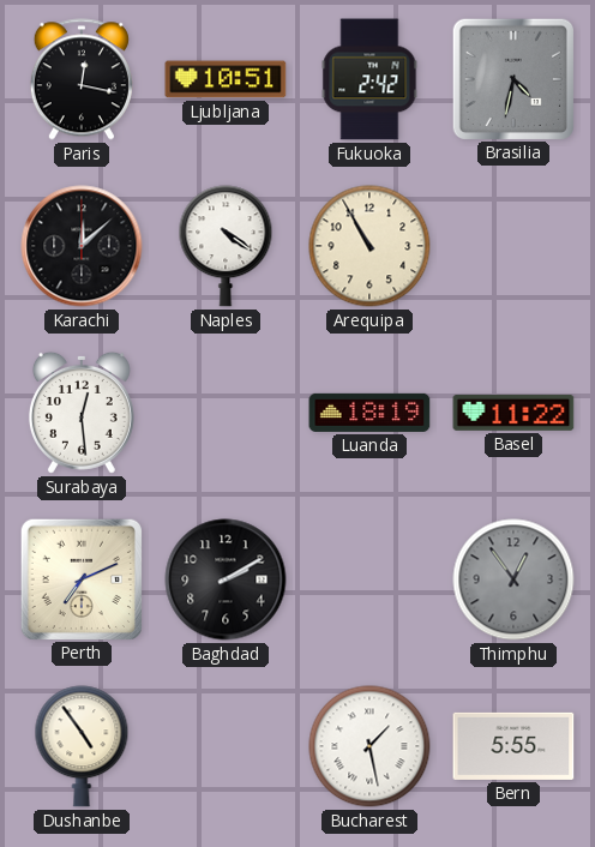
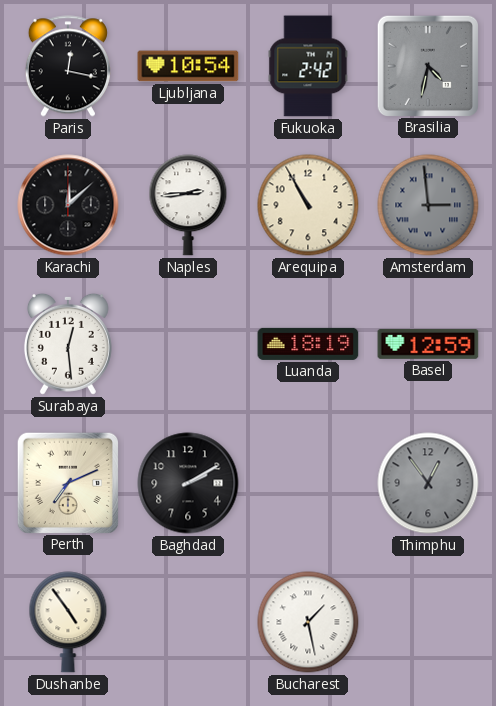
Ljubljana: 10:51 -> 10:54
Naples: 4:21 -> 2:44
Amsterdam: none -> 2:59
Basel: 11:22 -> 12:59
Bern: 5:55 -> none
